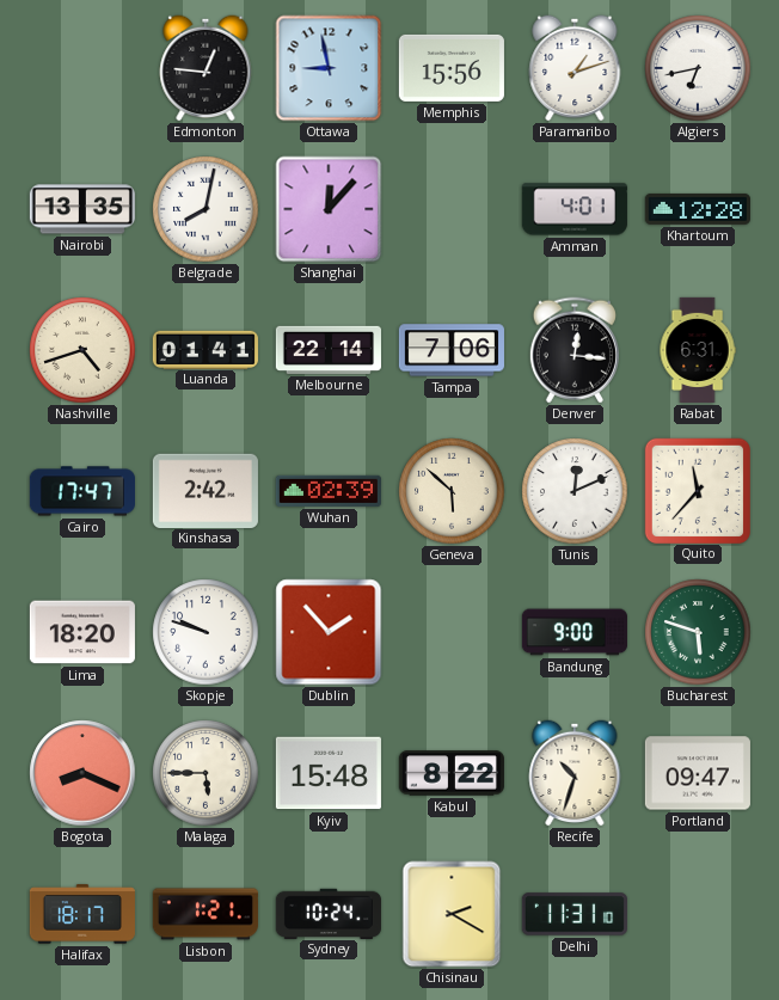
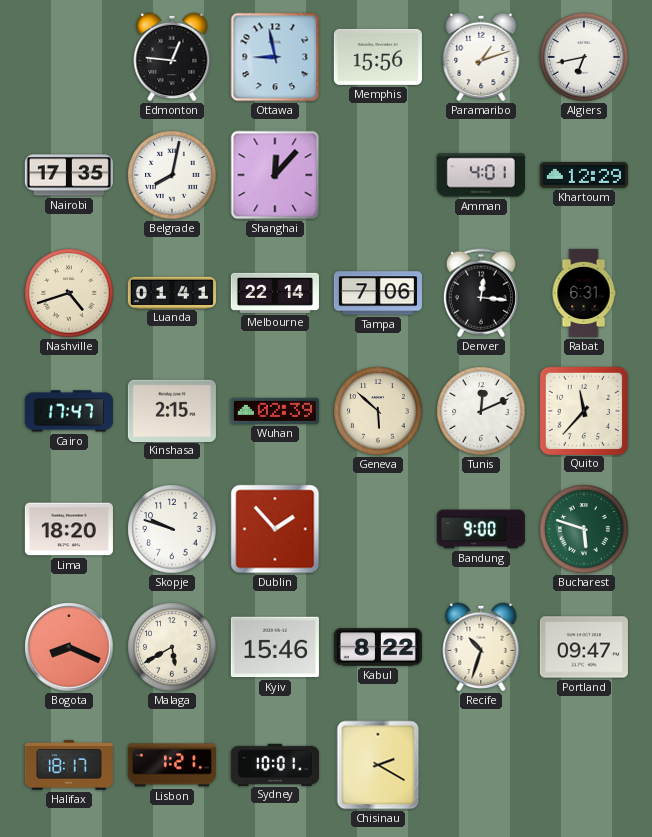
Nairobi: 13:35 -> 17:35
Khartoum: 12:28 -> 12:29
Kinshasa: 2:42 -> 2:15
Malaga: 5:45 -> 5:40
Kyiv: 15:48 -> 15:46
Sydney: 10:24 -> 10:01
Delhi: 11:31 -> none
